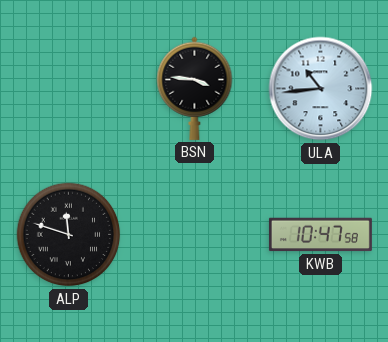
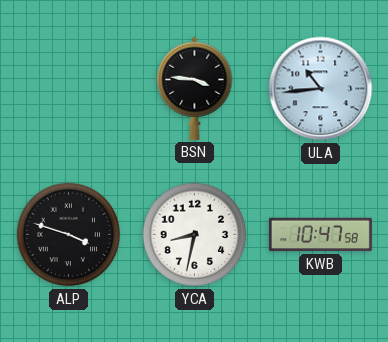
ALP: 11:48 -> 3:48
YCA: none -> 8:32
